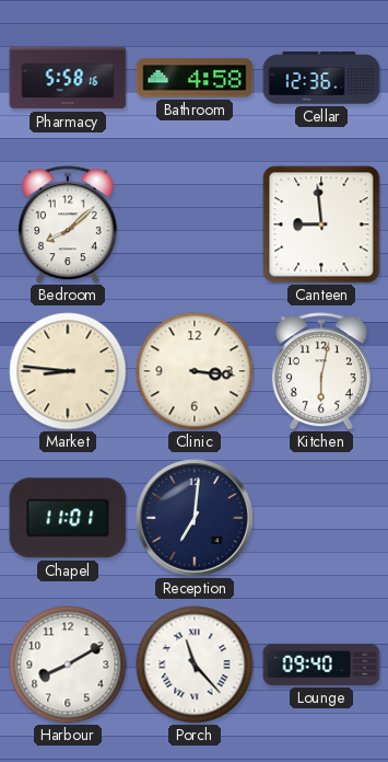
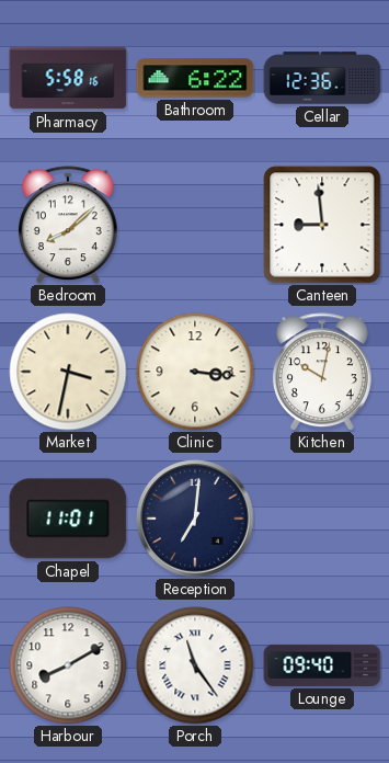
Bathroom: 4:58 -> 6:22
Market: 8:46 -> 3:32
Kitchen: 6:02 -> 10:02
Porch: 11:23 -> 11:24
